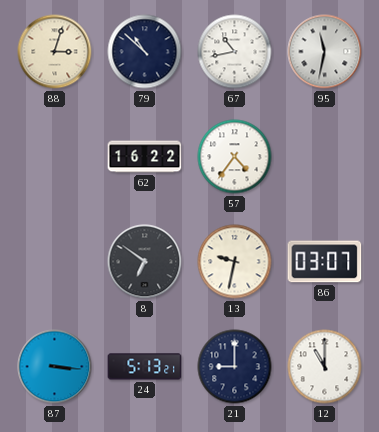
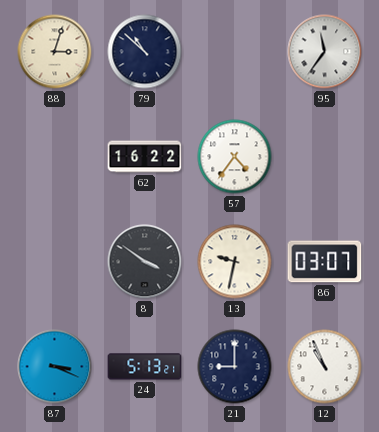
67: 10:43 -> none
95: 11:32 -> 11:36
8: 6:51 -> 3:51
87: 3:16 -> 3:19
12: 11:00 -> 10:56
